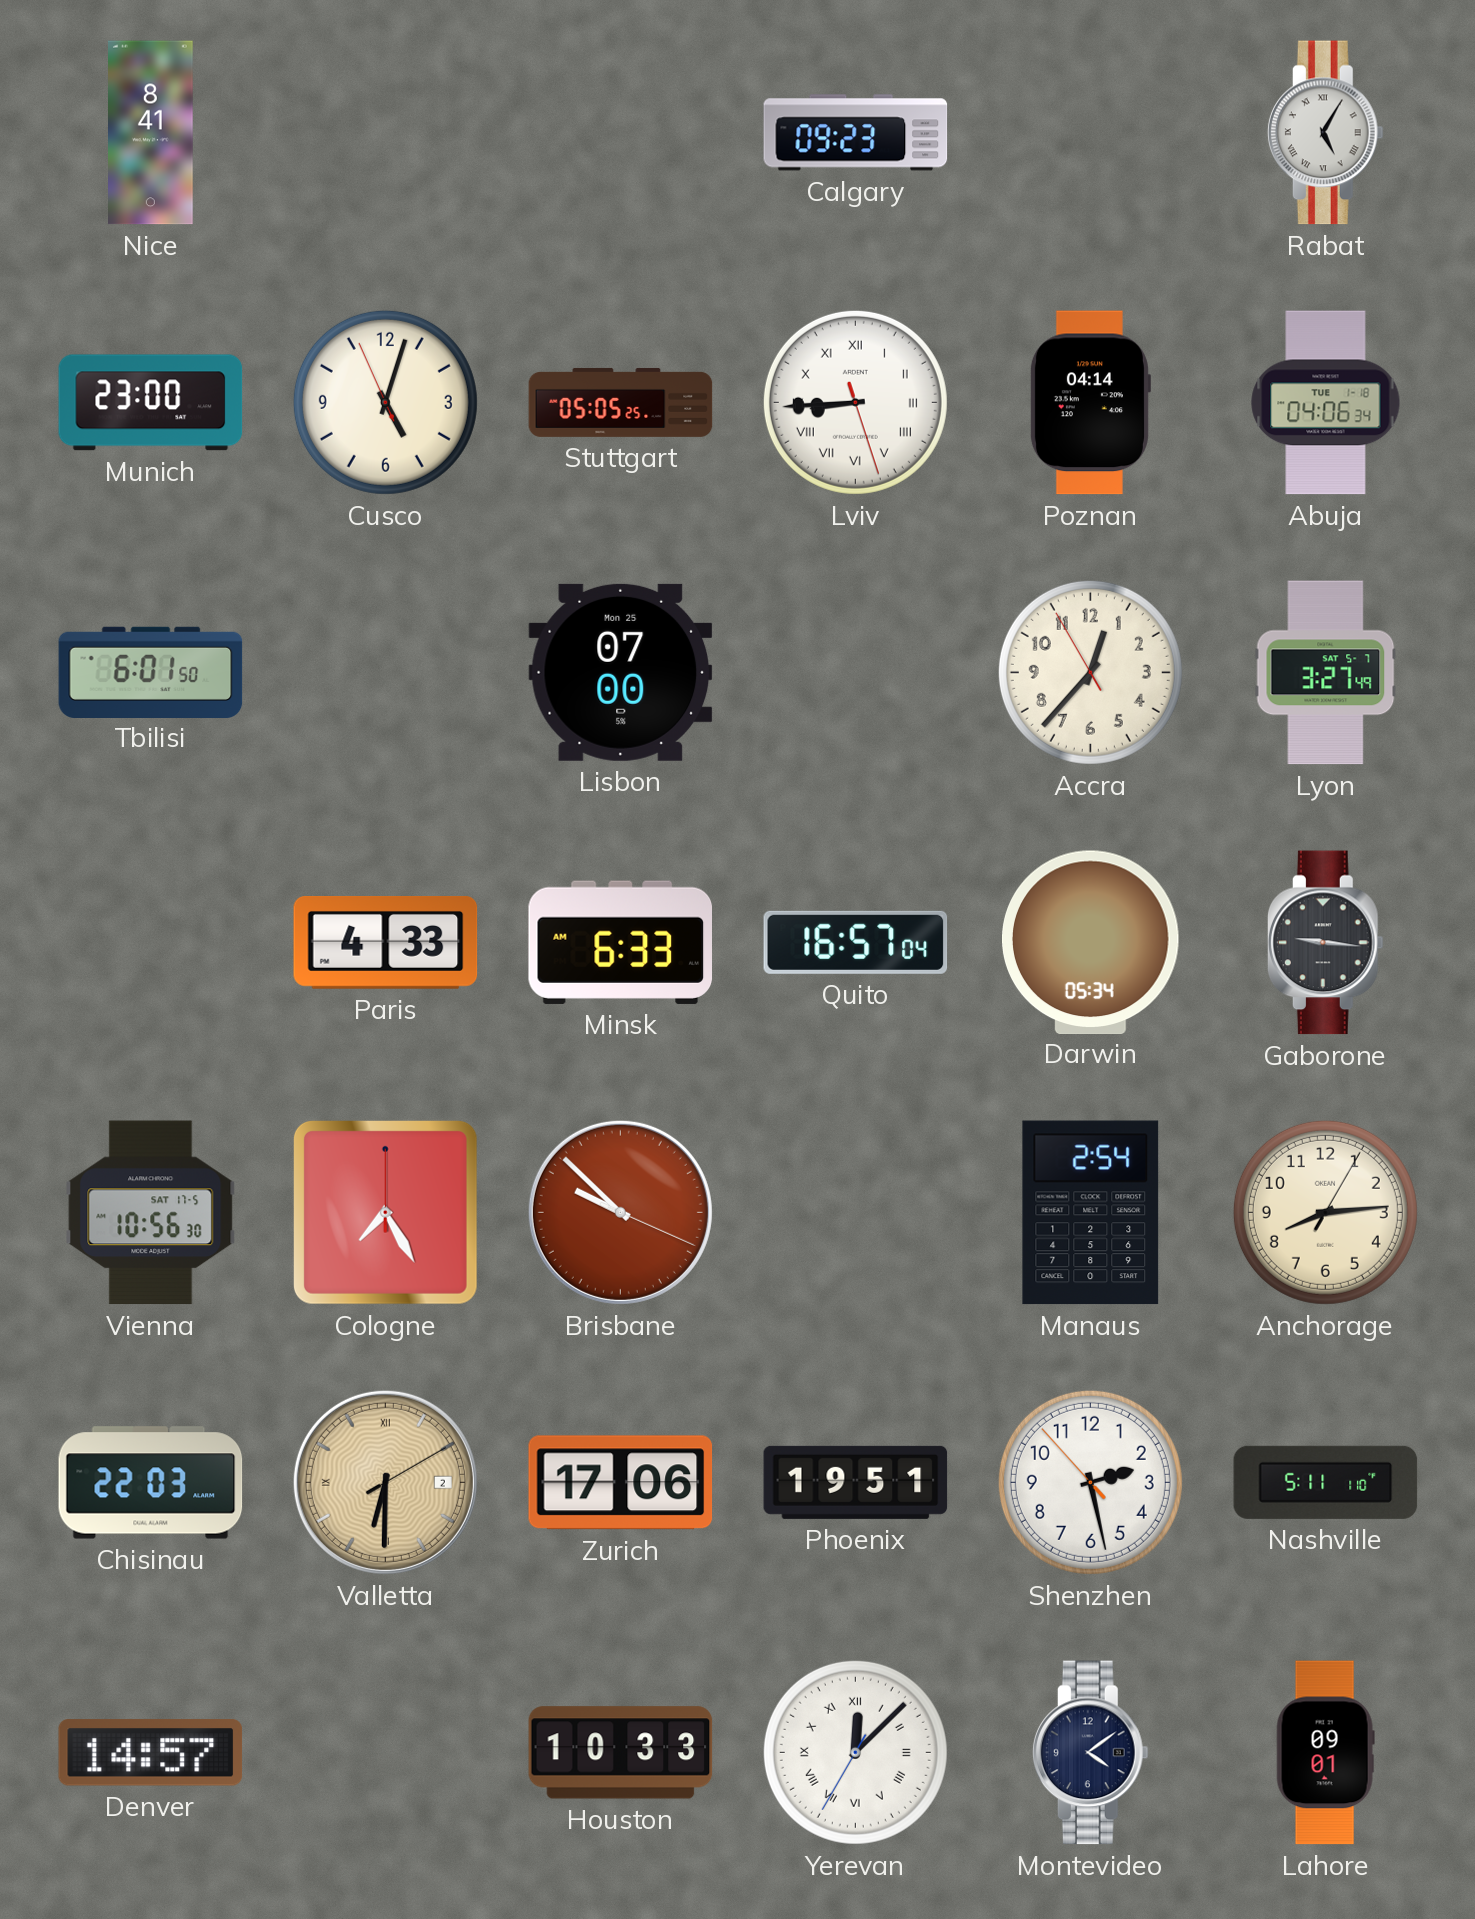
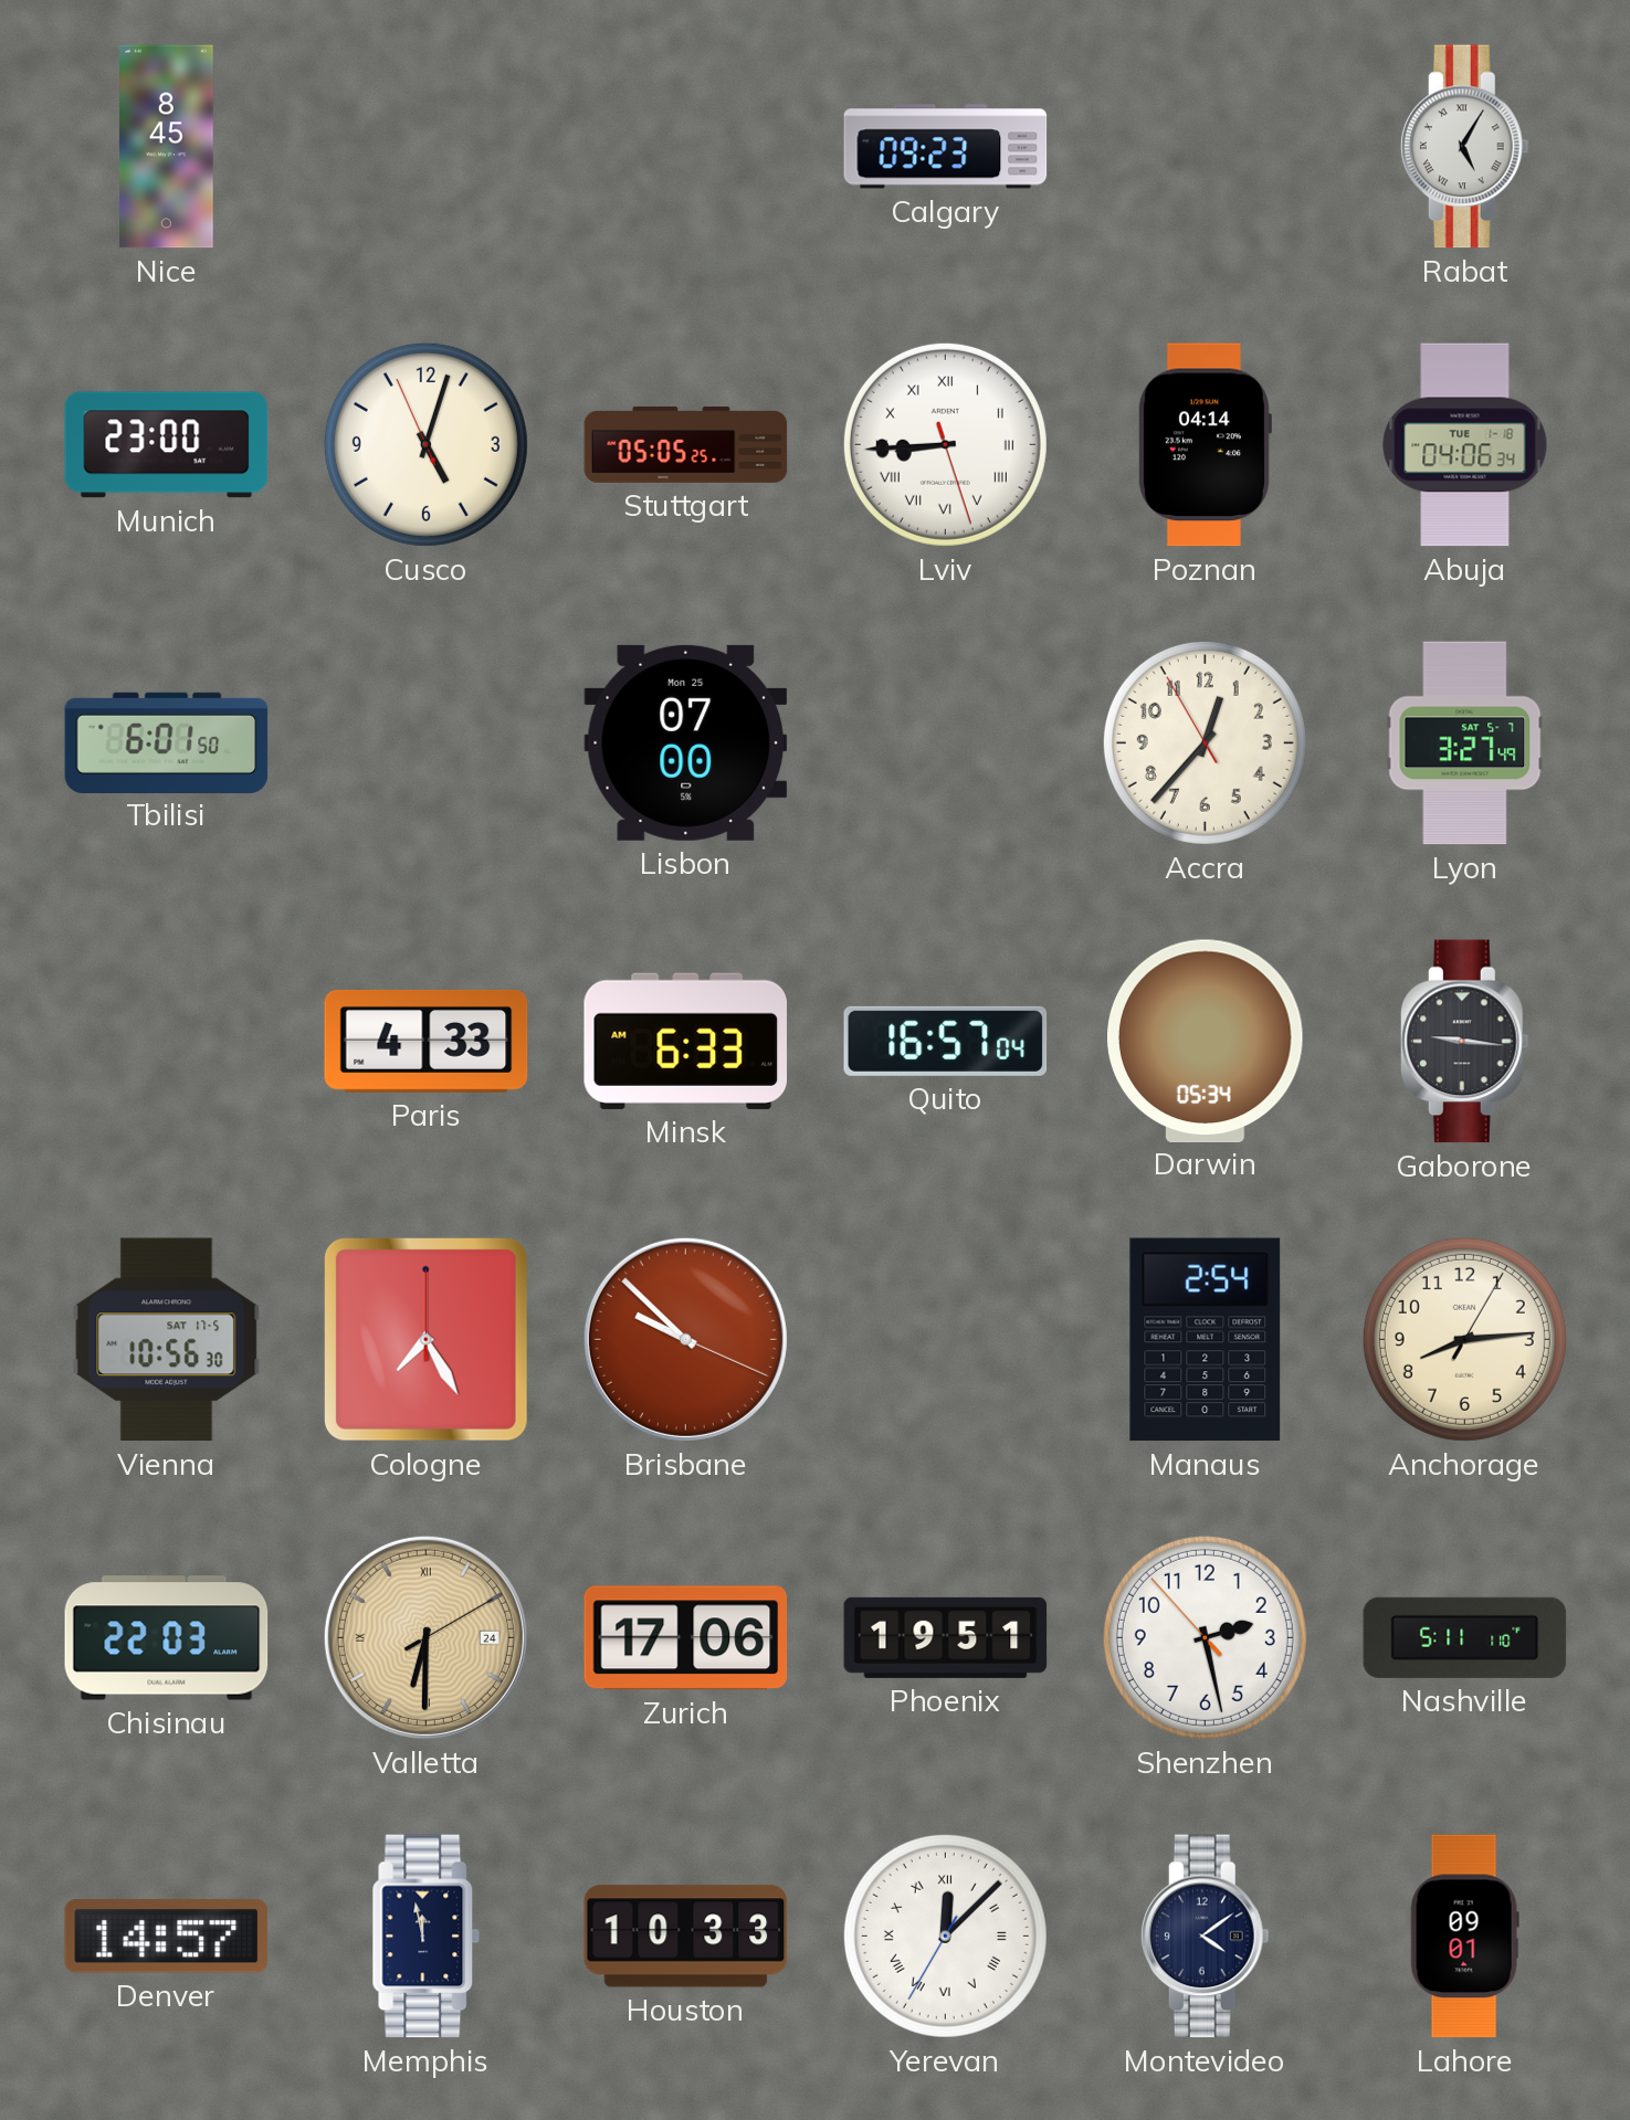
Nice: 8:41 -> 8:45
Valletta date: 2 -> 24
Memphis: none -> 11:58
